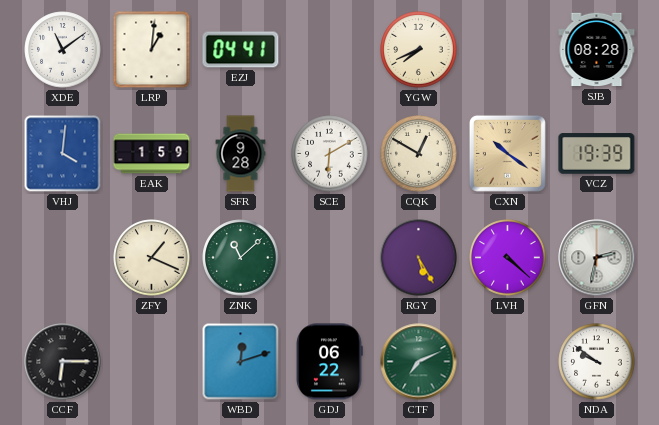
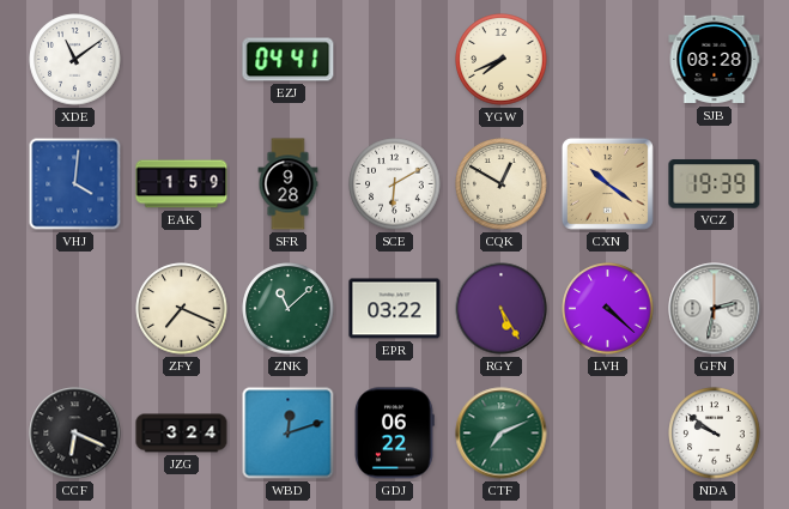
LRP: 1:01 -> none
ZFY: 1:19 -> 7:19
EPR: none -> 03:22
CCF: 6:15 -> 6:19
JZG: none -> 3:24
